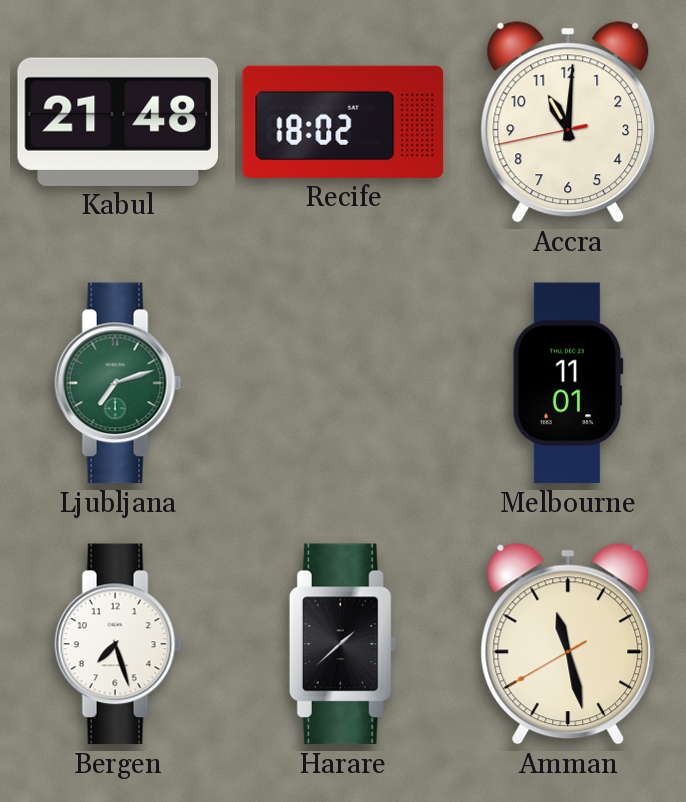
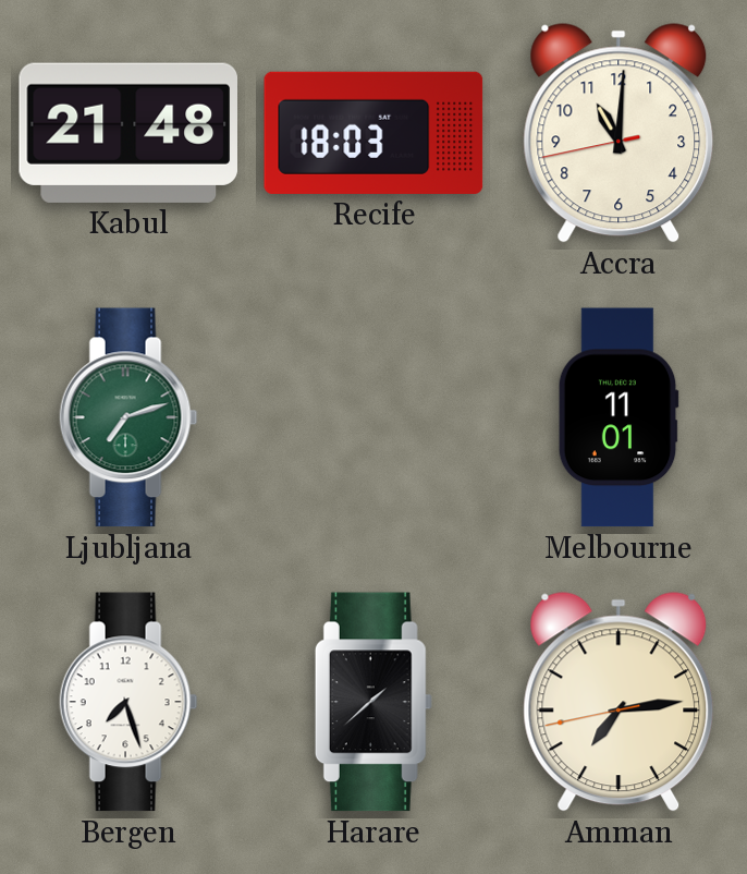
Recife: 18:02 -> 18:03
Amman: 11:27 -> 7:13
